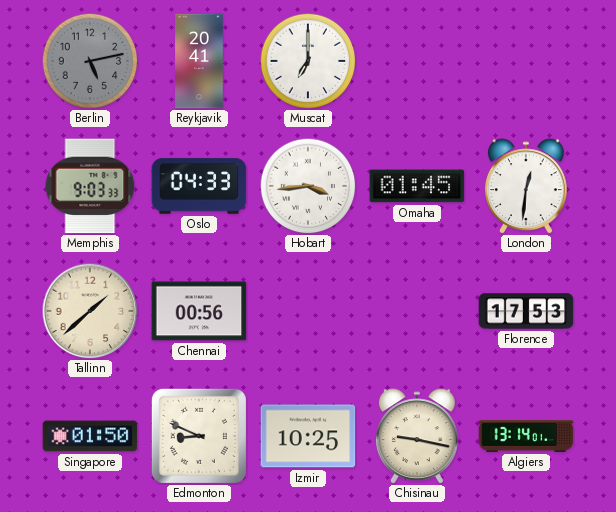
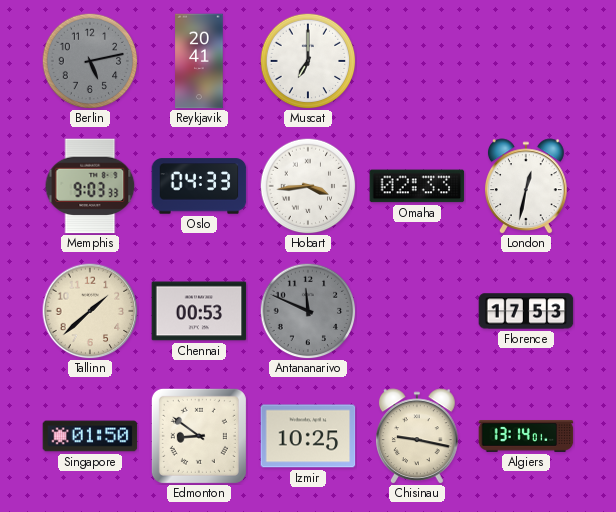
Omaha: 01:45 -> 02:33
London: 12:31 -> 12:32
Chennai: 00:56 -> 00:53
Antananarivo: none -> 11:49
Edmonton: 8:49 -> 8:51
